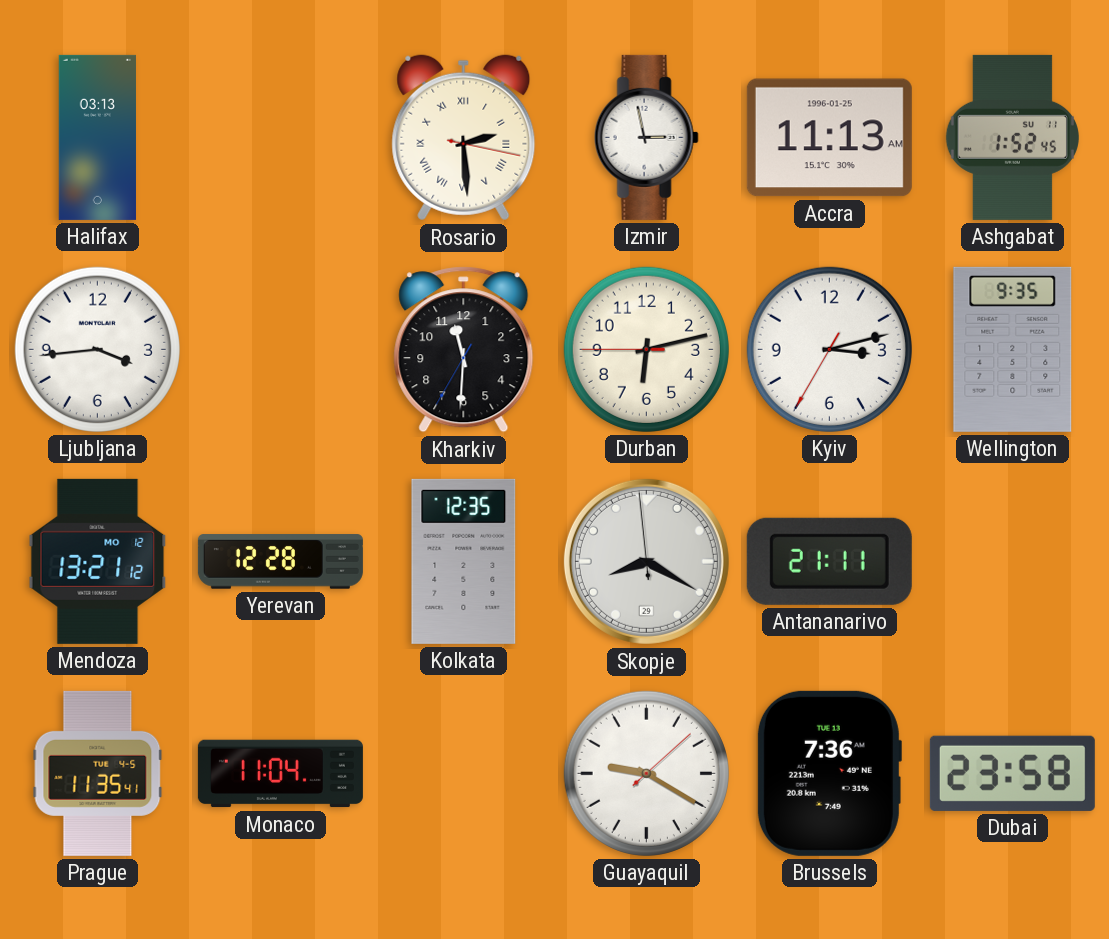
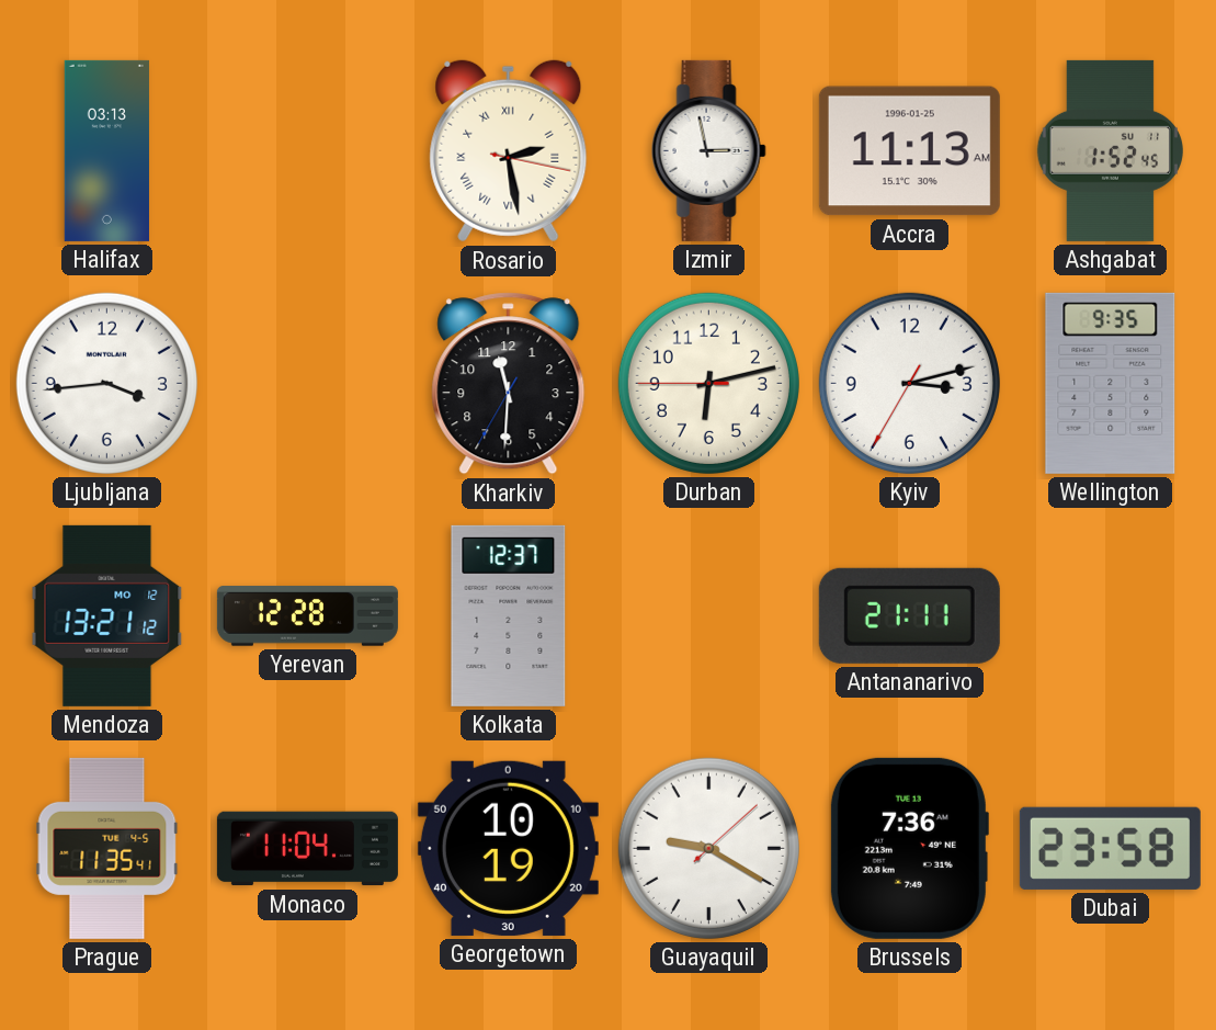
Rosario: 2:29 -> 2:28
Kolkata: 12:35 -> 12:37
Skopje: 8:19 -> none
Georgetown: none -> 10:19
